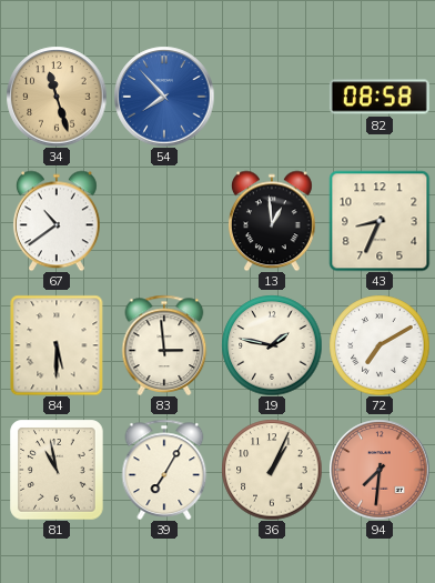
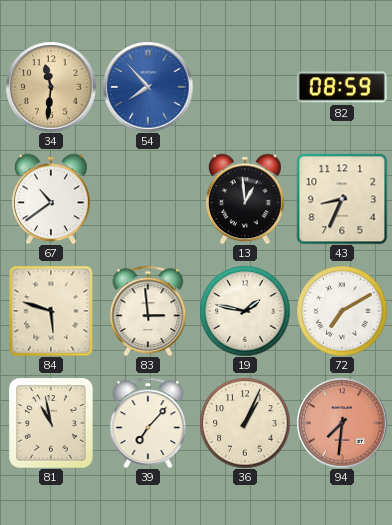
34: 11:27 -> 11:31
82: 08:58 -> 08:59
84: 5:30 -> 5:48
39: 7:05 -> 7:07
